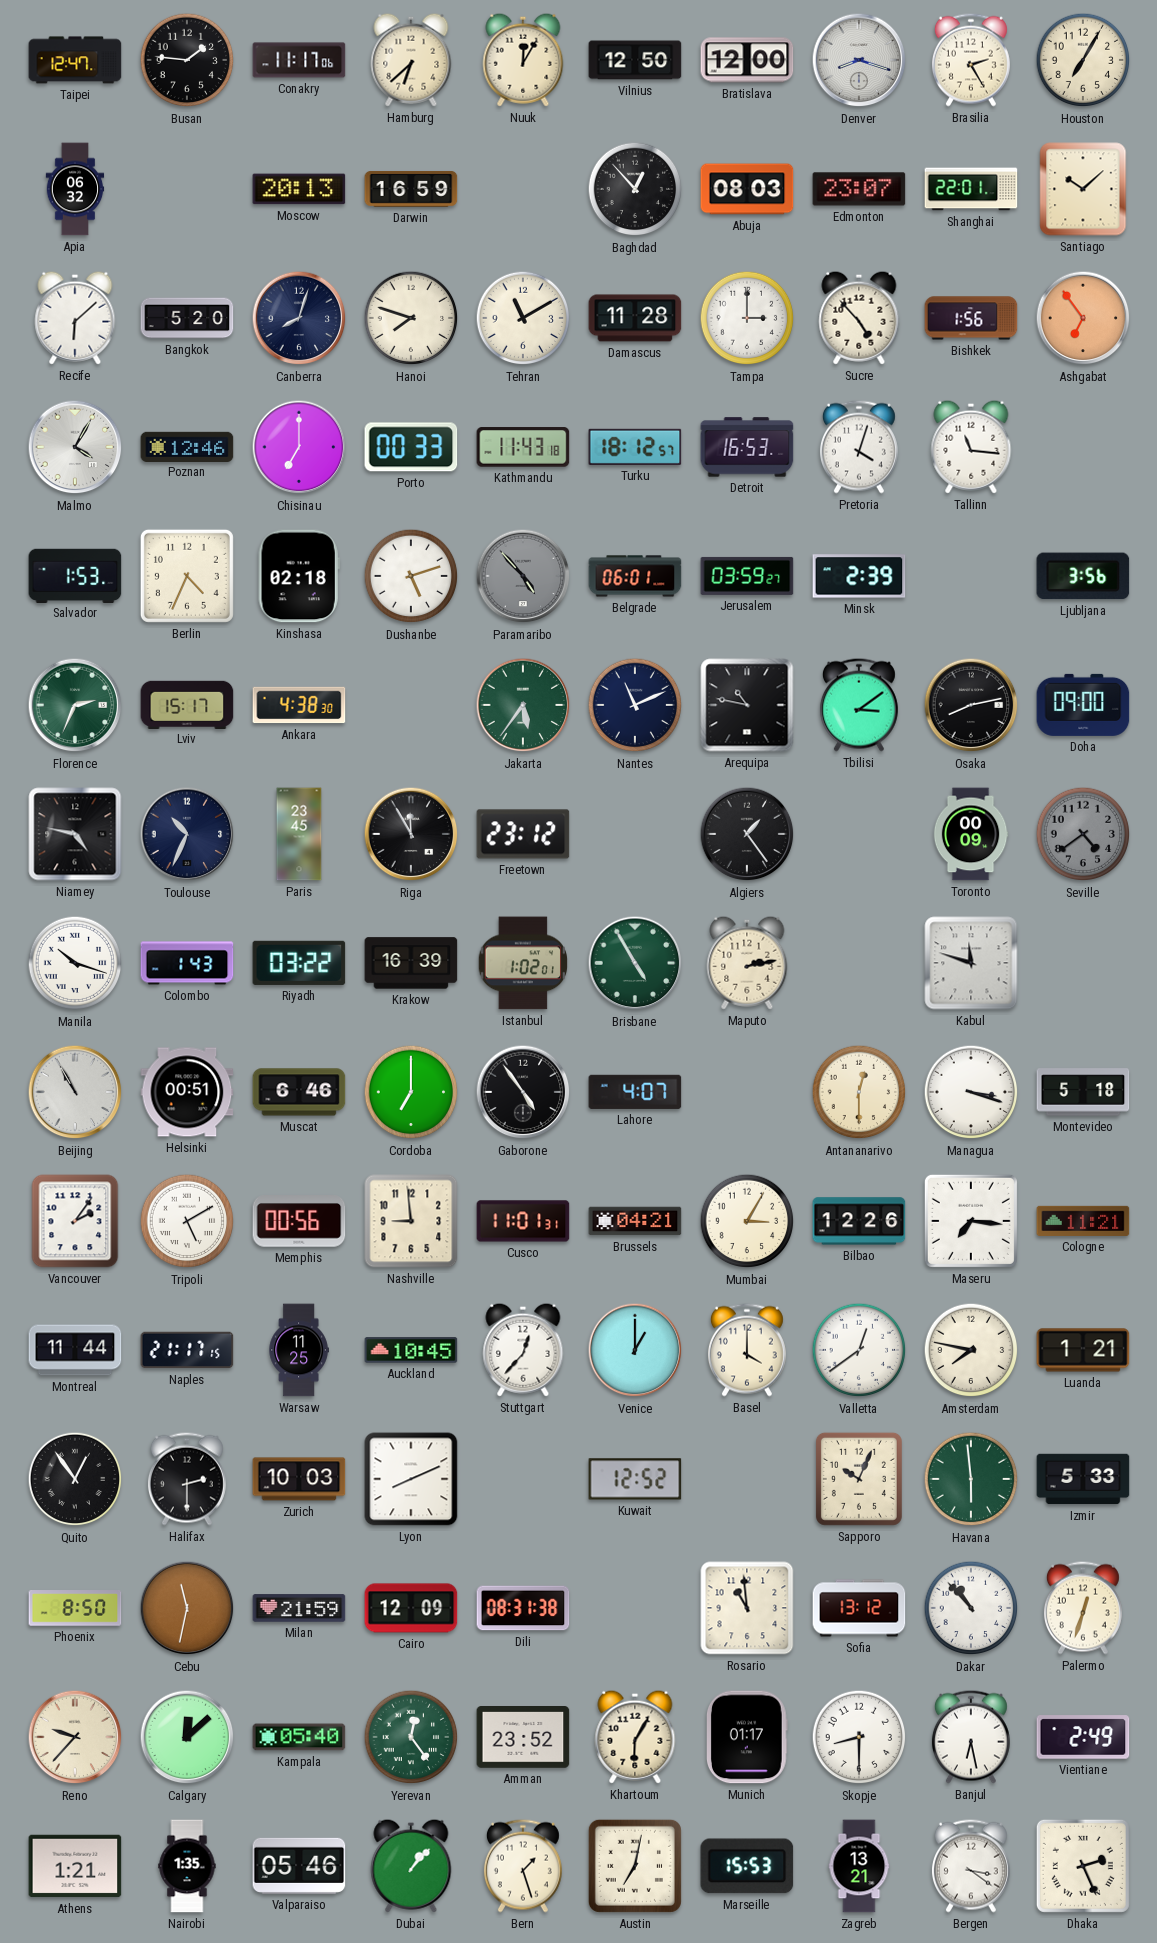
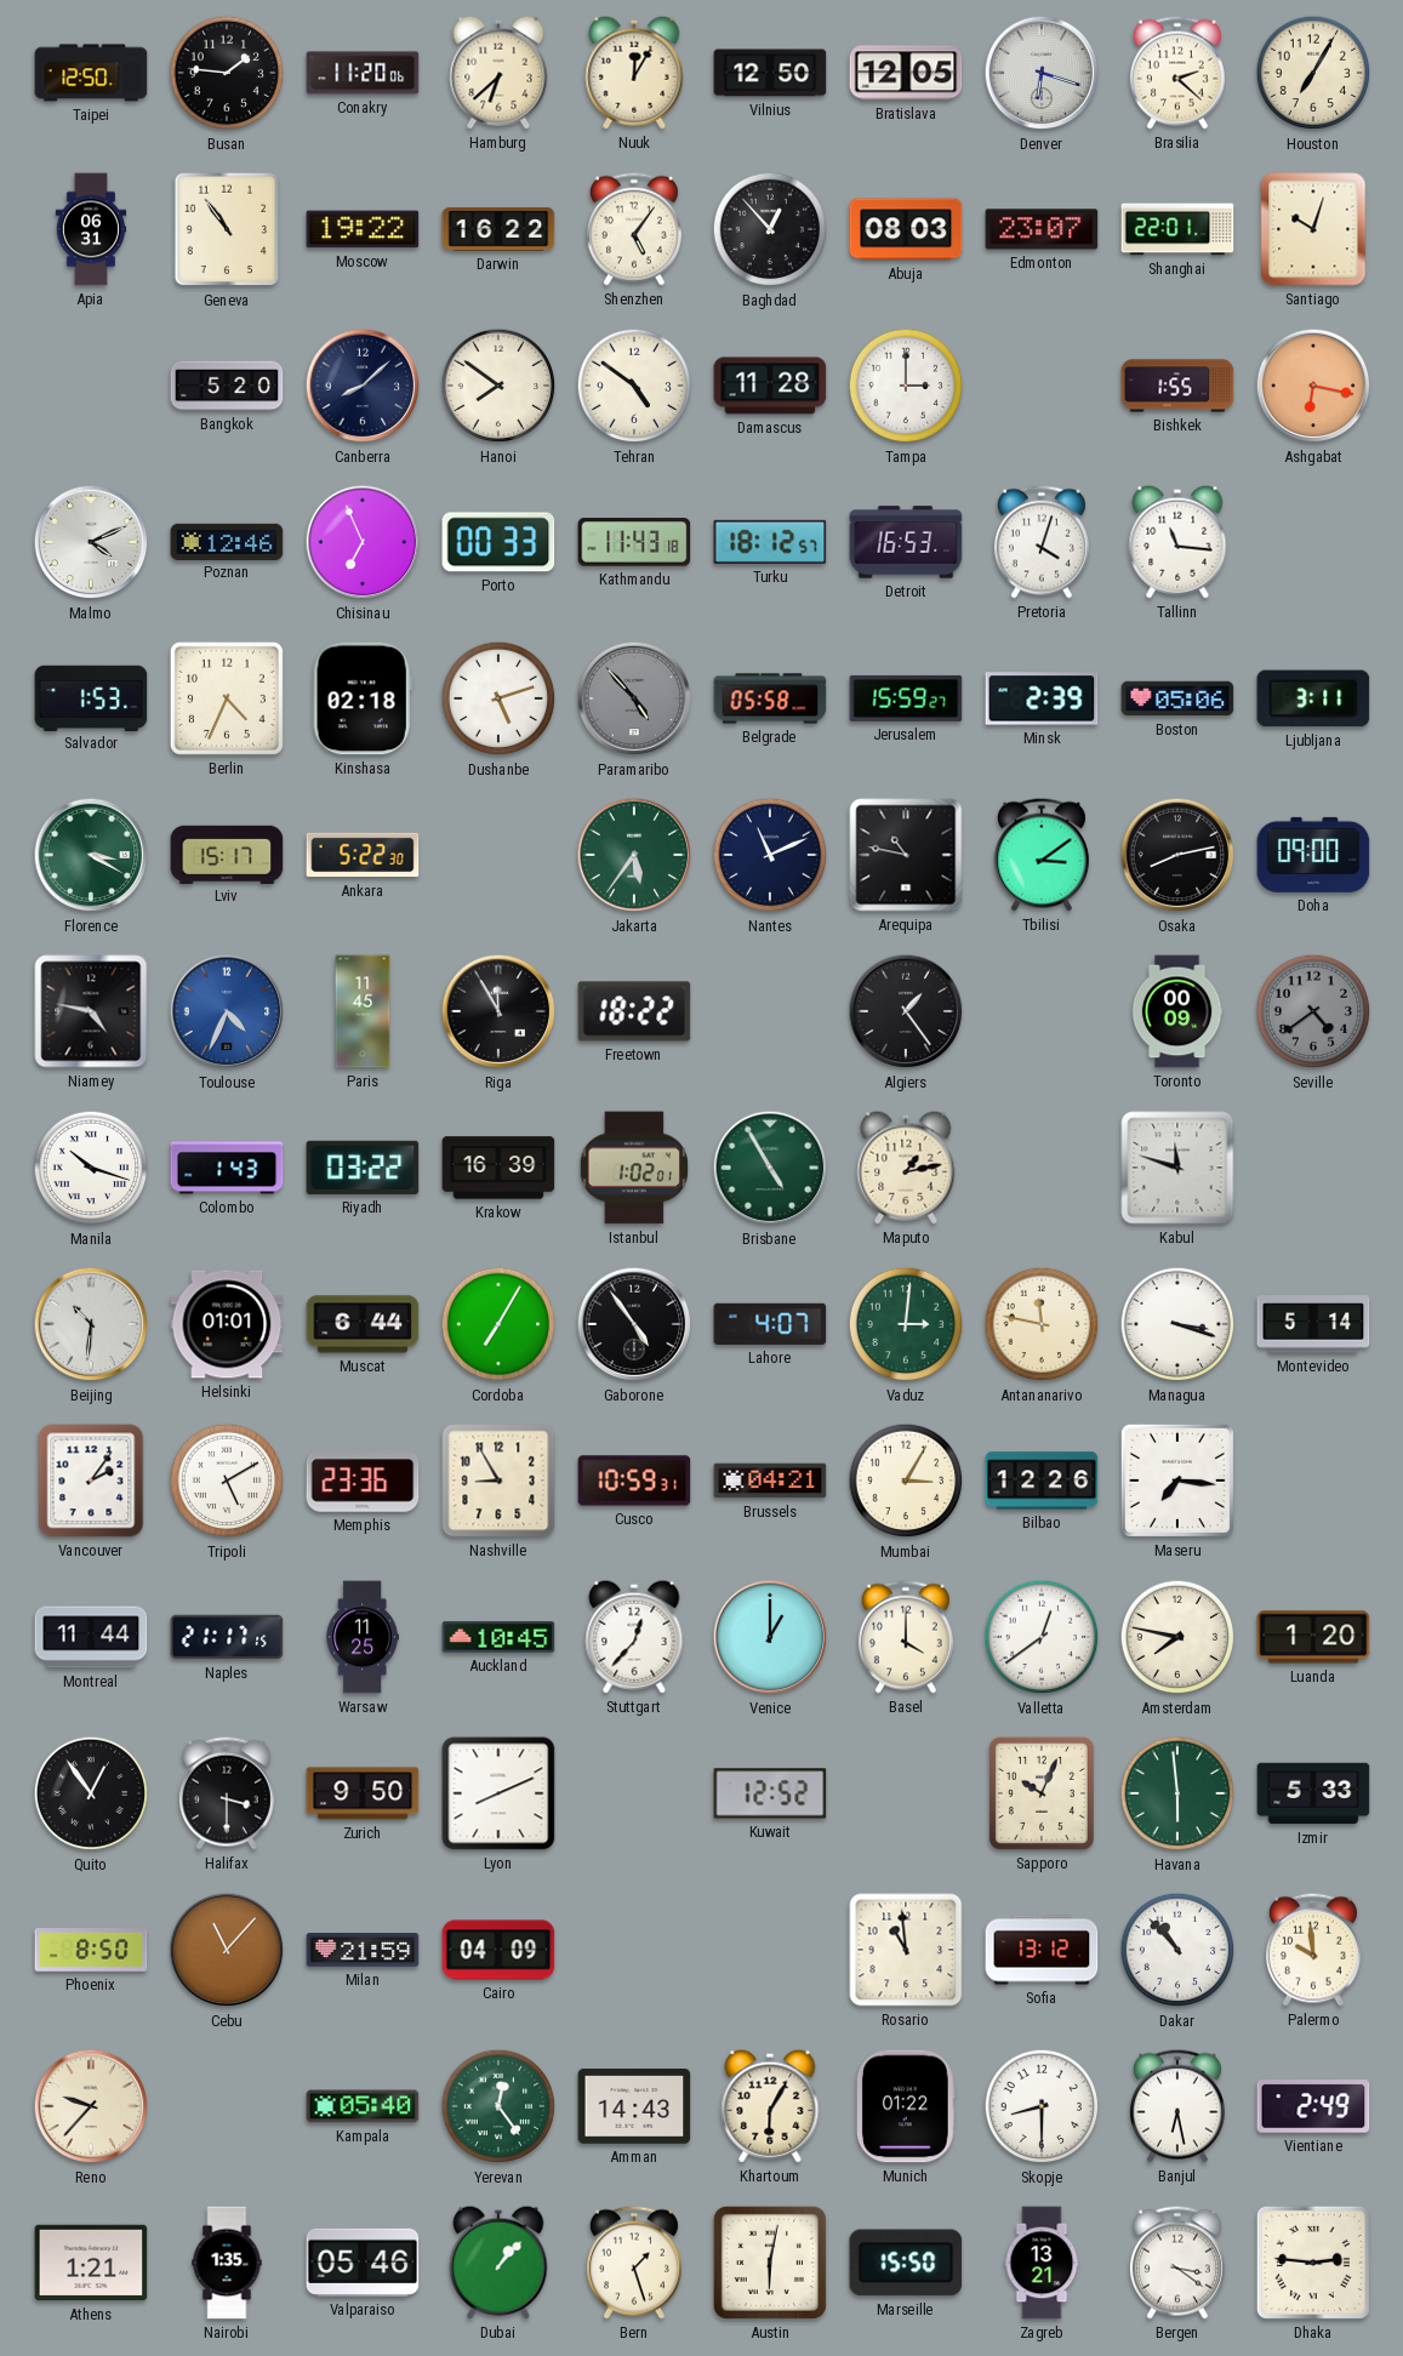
Taipei: 12:47 -> 12:50
Conakry: 11:17 -> 11:20
Bratislava: 12:00 -> 12:05
Denver: 8:18 -> 6:18
Brasilia: 2:25 -> 2:22
Apia: 06:32 -> 06:31
Geneva: none -> 10:54
Moscow: 20:13 -> 19:22
Darwin: 16:59 -> 16:22
Shenzhen: none -> 5:06
Santiago: 10:08 -> 10:03
Recife: 6:08 -> none
Canberra: 8:03 -> 8:08
Hanoi: 7:48 -> 7:51
Tehran: 11:10 -> 4:51
Sucre: 4:53 -> none
Bishkek: 1:56 -> 1:55
Ashgabat: 6:54 -> 6:17
Malmo: 4:05 -> 4:11
Chisinau: 7:00 -> 6:56
Belgrade: 06:01 -> 05:58
Jerusalem: 03:59 -> 15:59
Boston: none -> 05:06
Ljubljana: 3:56 -> 3:11
Florence: 2:34 -> 3:20
Ankara: 4:38 -> 5:22
Toulouse: 10:34 -> 4:34
Toulouse dial: navy -> blue
Paris: 23:45 -> 11:45
Freetown: 23:12 -> 18:22
Maputo: 2:13 -> 1:13
Beijing: 10:55 -> 10:31
Helsinki: 00:51 -> 01:01
Muscat: 6:46 -> 6:44
Cordoba: 7:00 -> 7:05
Vaduz: none -> 3:01
Antananarivo: 12:30 -> 11:47
Montevideo: 5:18 -> 5:14
Memphis: 00:56 -> 23:36
Nashville: 8:59 -> 8:55
Cusco: 11:01 -> 10:59
Cologne: 11:21 -> none
Luanda: 1:21 -> 1:20
Halifax: 2:30 -> 3:30
Zurich: 10:03 -> 9:50
Cebu: 11:32 -> 11:07
Cairo: 12:09 -> 04:09
Dili: 08:31 -> none
Palermo: 12:33 -> 9:59
Calgary: 12:08 -> none
Amman: 23:52 -> 14:43
Munich: 01:17 -> 01:22
Austin: 7:02 -> 6:02
Marseille: 15:53 -> 15:50
Dhaka: 2:26 -> 2:46
